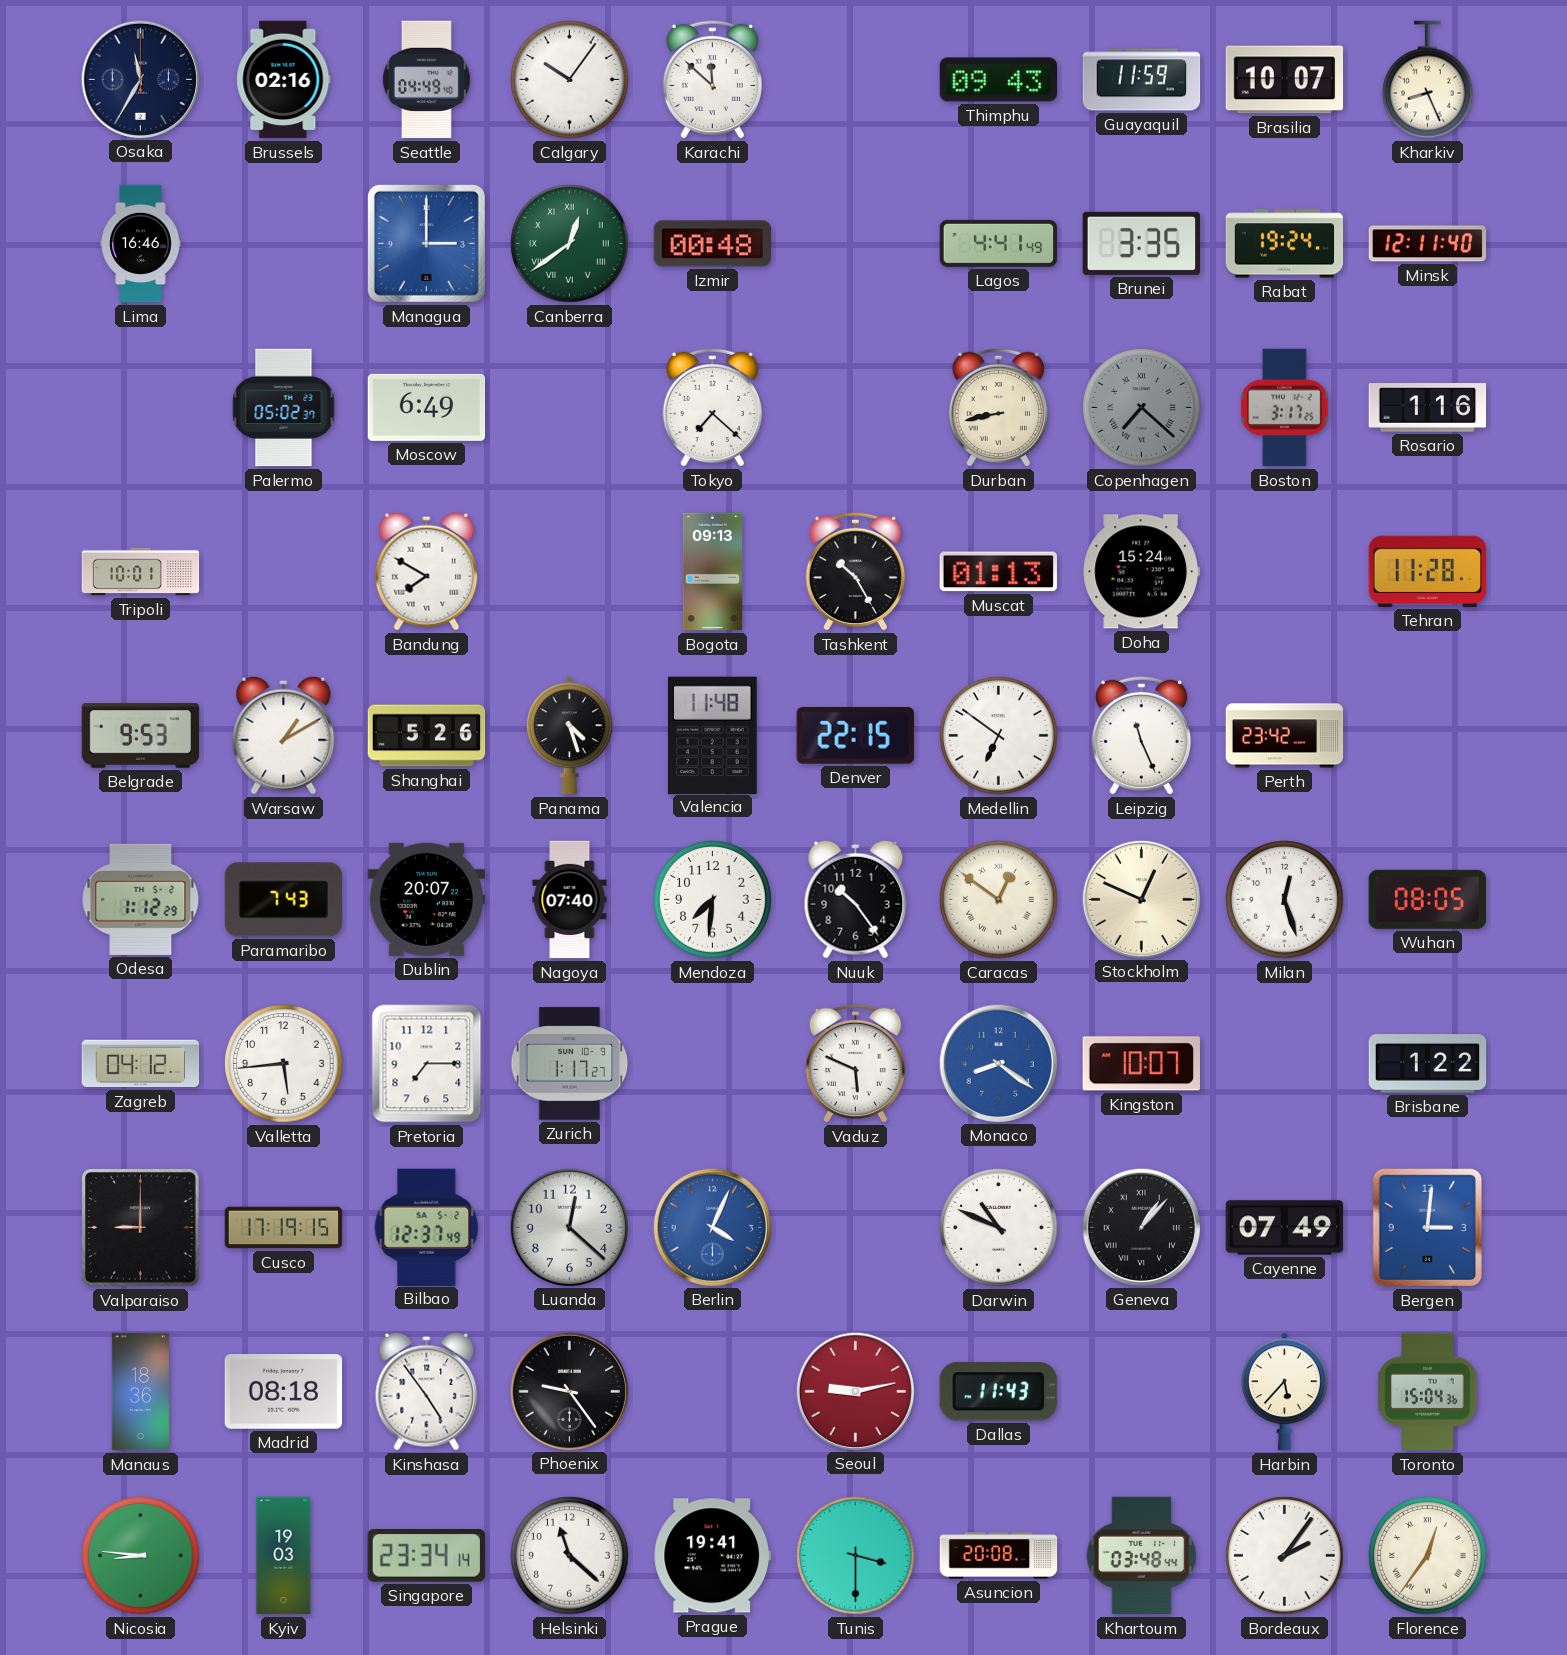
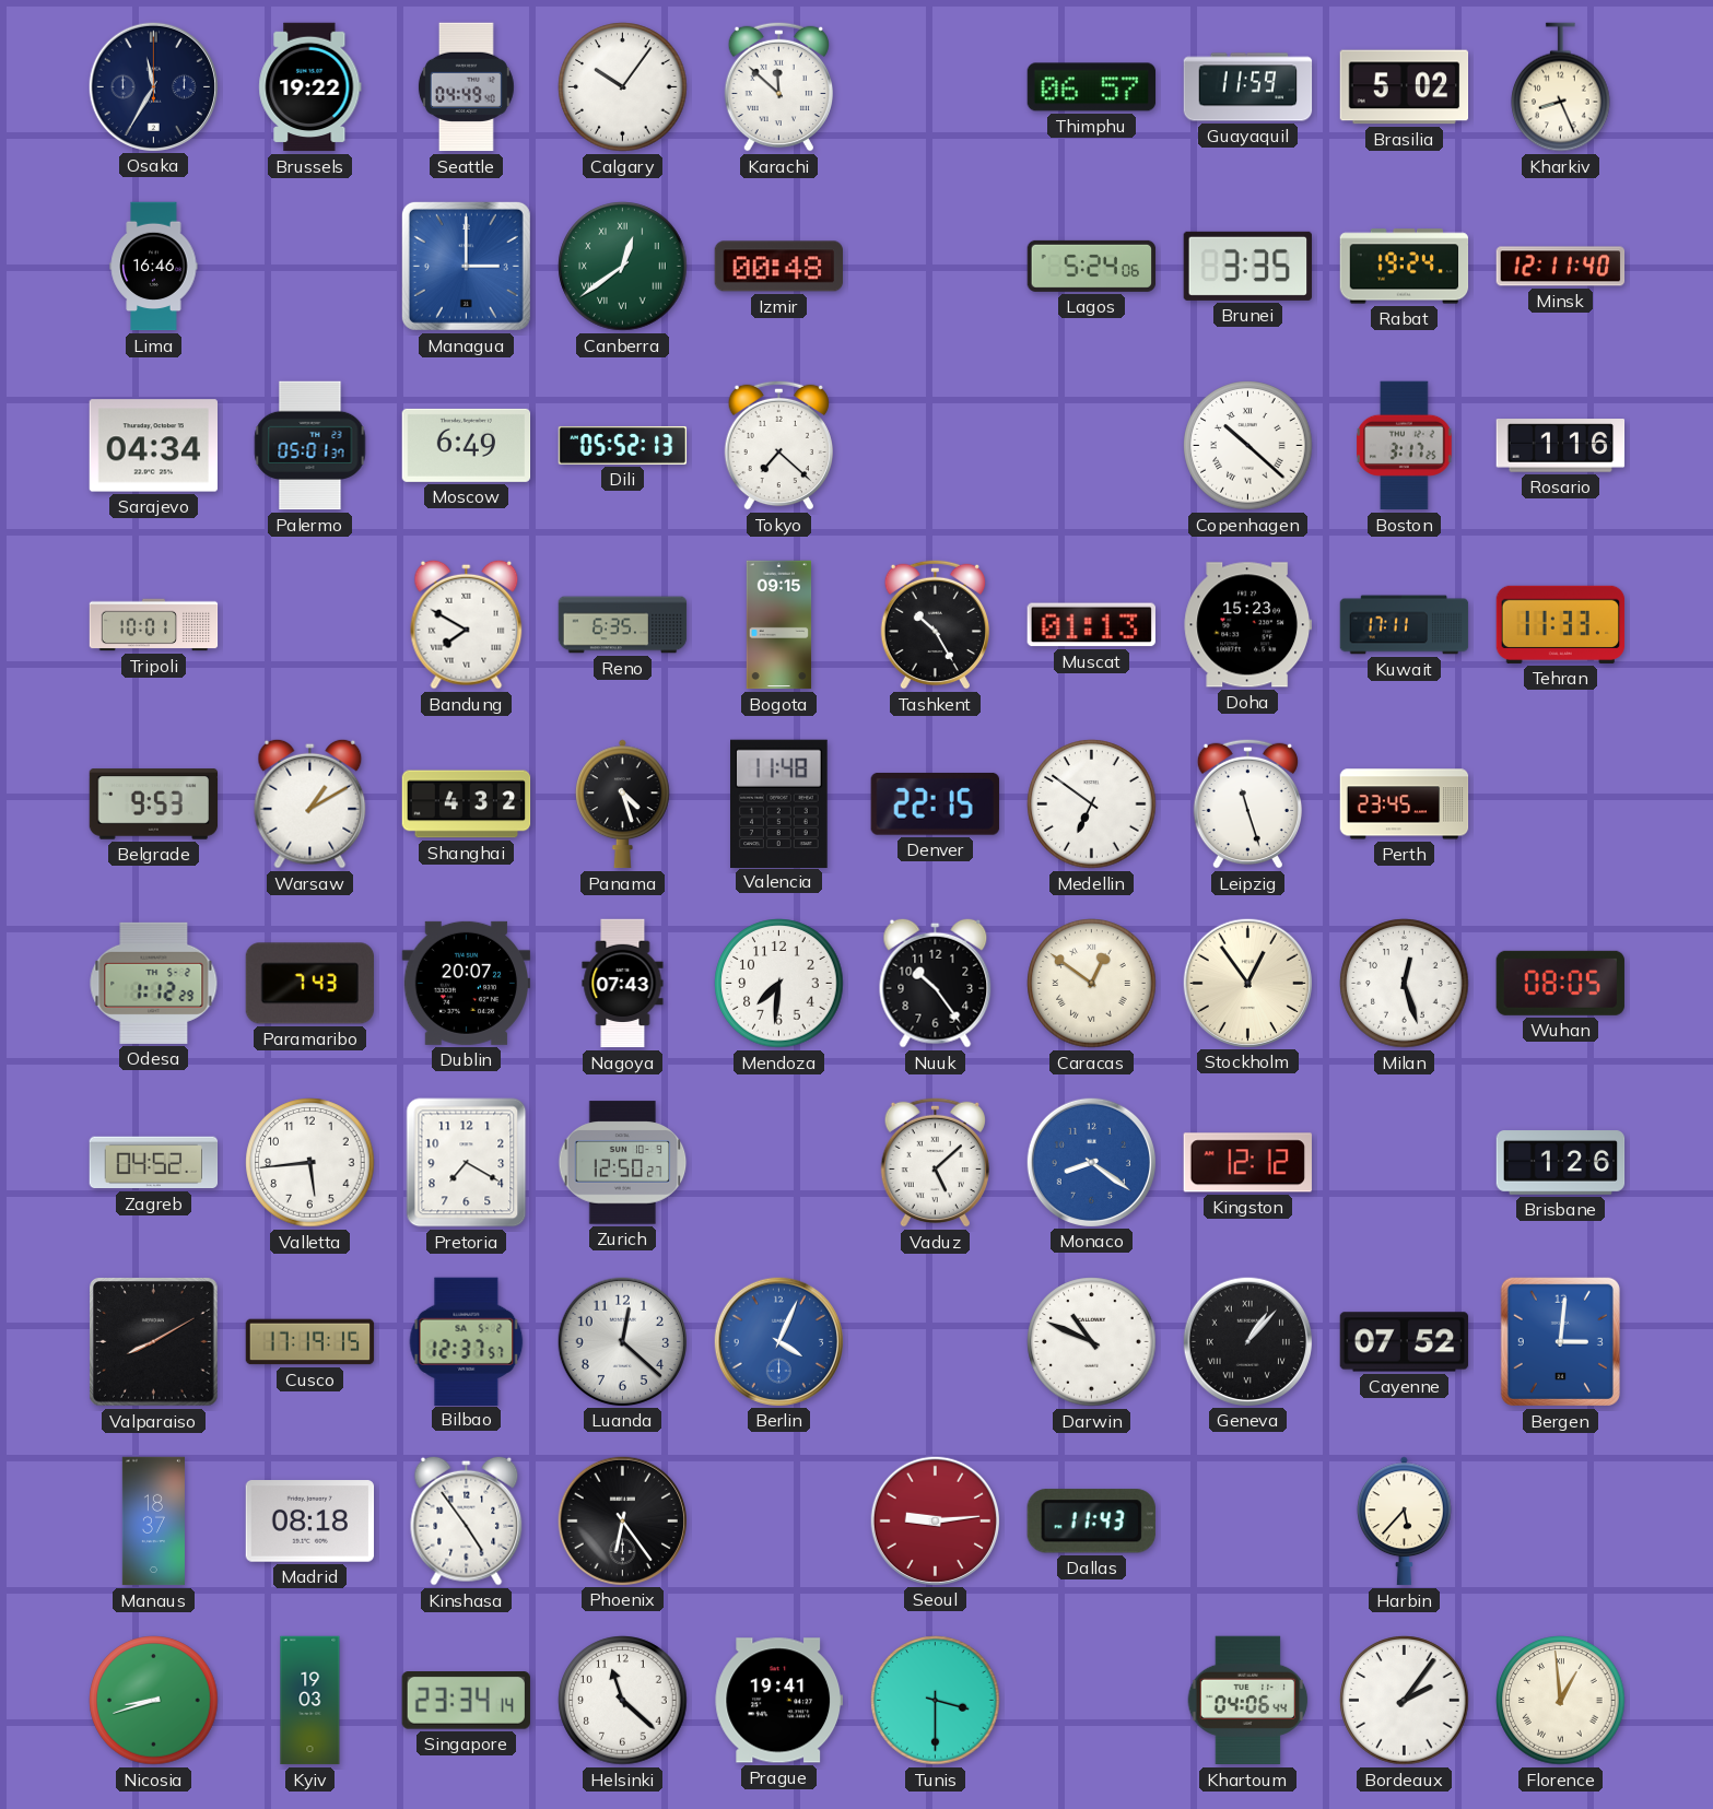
Brussels: 02:16 -> 19:22
Thimphu: 09:43 -> 06:57
Brasilia: 10:07 -> 5:02
Lagos: 4:41 -> 5:24
Sarajevo: none -> 04:34
Palermo: 05:02 -> 05:01
Dili: none -> 05:52
Durban: 8:43 -> none
Copenhagen: 7:22 -> 10:22
Copenhagen dial: grey -> white
Reno: none -> 6:35
Bogota: 09:13 -> 09:15
Doha: 15:24 -> 15:23
Kuwait: none -> 17:11
Tehran: 11:28 -> 11:33
Shanghai: 5:26 -> 4:32
Leipzig: 11:26 -> 11:27
Perth: 23:42 -> 23:45
Nagoya: 07:40 -> 07:43
Stockholm: 12:49 -> 12:54
Zagreb: 04:12 -> 04:52
Pretoria: 7:15 -> 7:20
Zurich: 1:17 -> 12:50
Vaduz: 5:49 -> 5:08
Kingston: 10:07 -> 12:12
Brisbane: 1:22 -> 1:26
Valparaiso: 9:00 -> 8:10
Bilbao: 12:37:49 -> 12:37:57
Cayenne: 07:49 -> 07:52
Manaus: 18:36 -> 18:37
Phoenix: 9:24 -> 6:24
Seoul: 9:13 -> 9:14
Toronto: 15:04 -> none
Nicosia: 8:46 -> 8:42
Asuncion: 20:08 -> none
Khartoum: 03:48 -> 04:06
Florence: 12:36 -> 12:59
